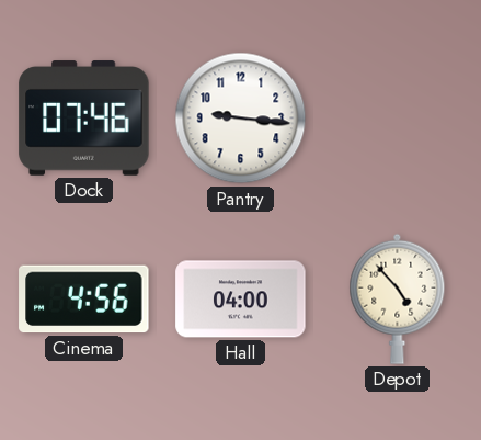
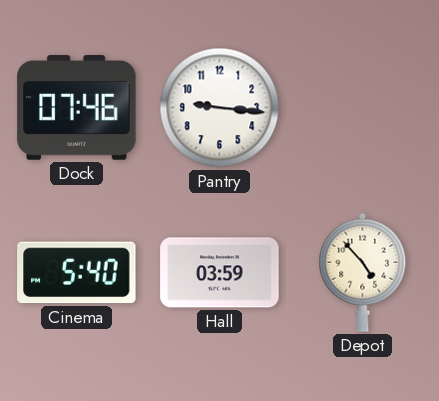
Cinema: 4:56 -> 5:40
Hall: 04:00 -> 03:59
